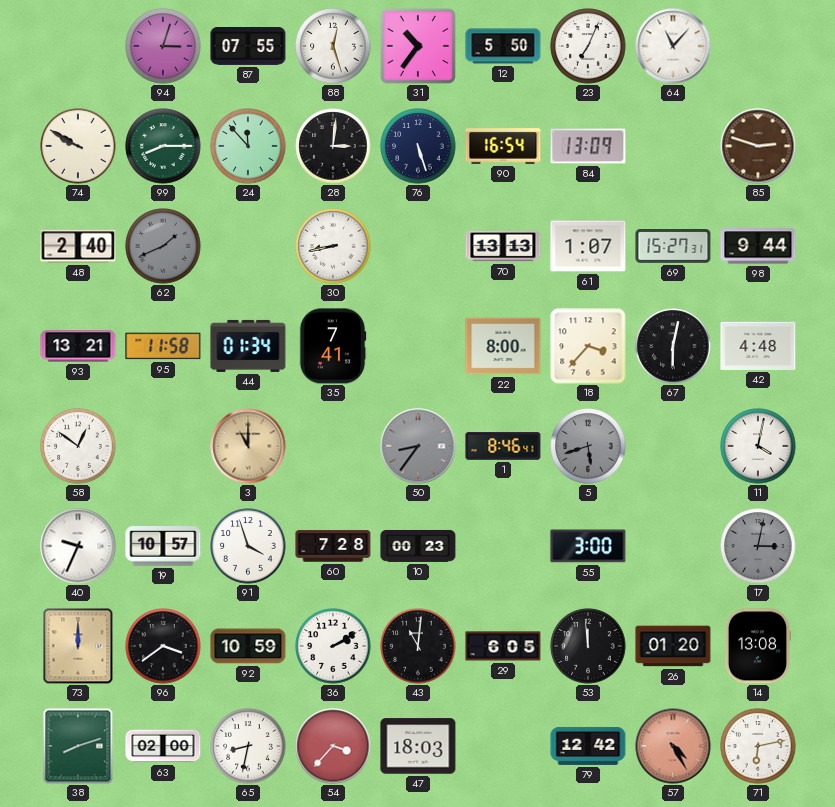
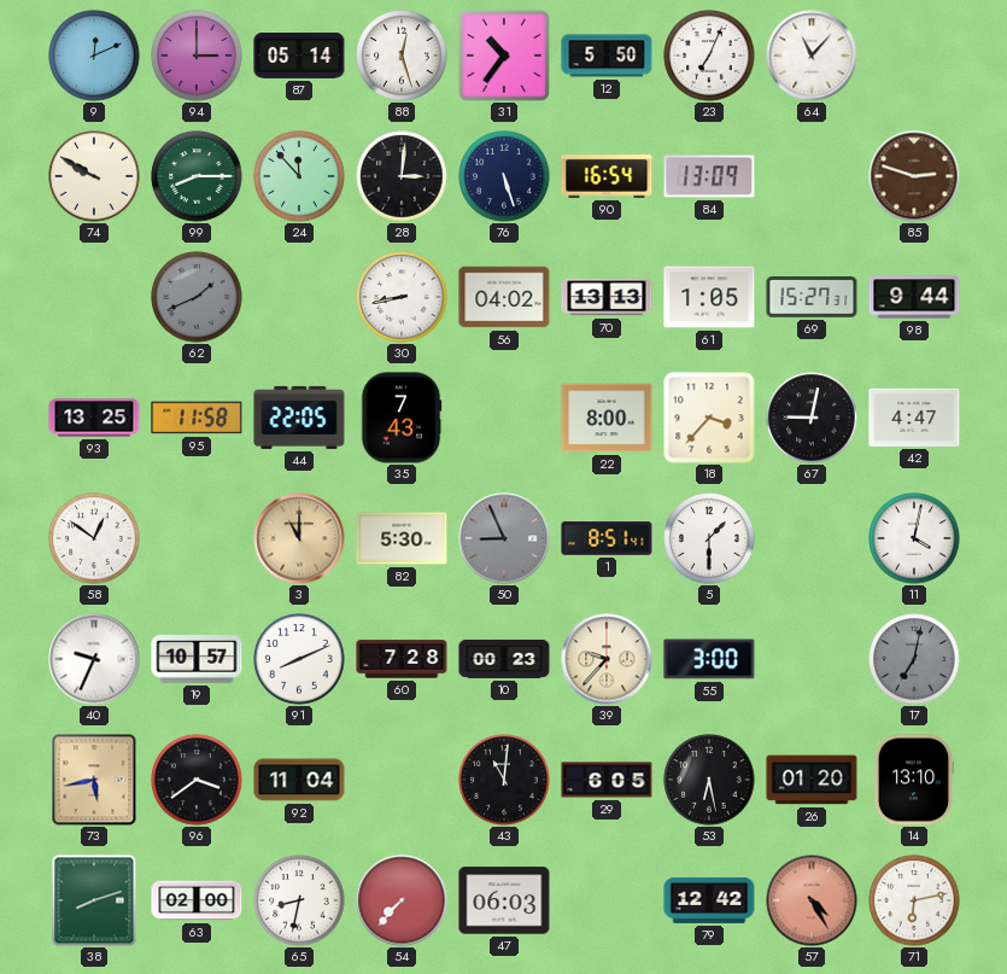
9: none -> 12:11
94: 3:03 -> 3:00
87: 07:55 -> 05:14
48: 2:40 -> none
56: none -> 04:02
61: 1:07 -> 1:05
93: 13:21 -> 13:25
44: 01:34 -> 22:05
35: 7:41 -> 7:43
67: 6:02 -> 9:02
42: 4:48 -> 4:47
82: none -> 5:30
50: 8:36 -> 8:56
1: 8:46 -> 8:51
5: 5:42 -> 1:30
5 dial: grey -> white
91: 3:57 -> 8:11
39: none -> 9:37
17: 3:02 -> 7:02
73: 12:00 -> 5:43
92: 10:59 -> 11:04
36: 2:10 -> none
53: 11:59 -> 6:28
14: 13:08 -> 13:10
54: 3:37 -> 7:37
47: 18:03 -> 06:03
